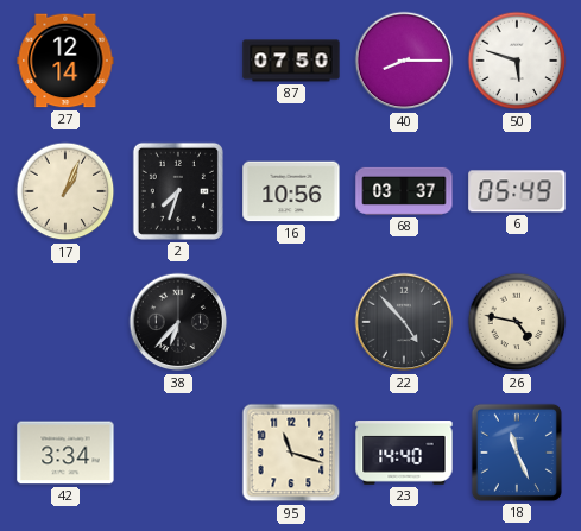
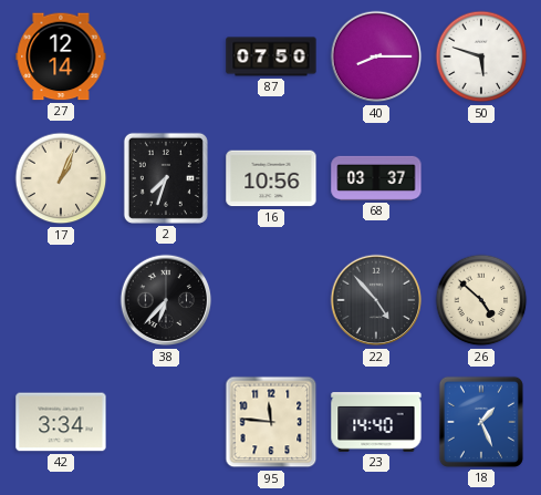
6: 05:49 -> none
26: 4:47 -> 4:52
95: 11:18 -> 11:46
18: 11:26 -> 1:26
